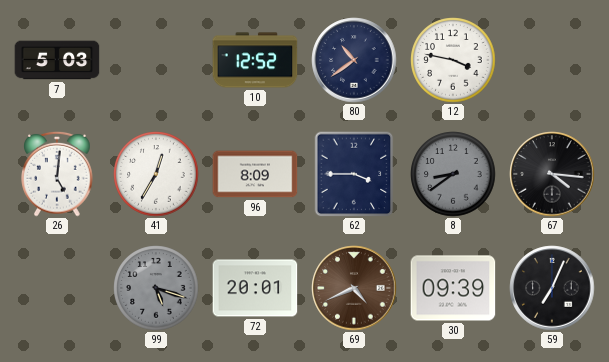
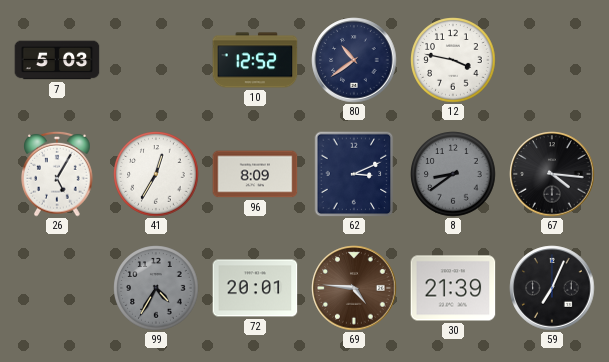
26: 5:01 -> 5:05
62: 3:45 -> 3:11
99: 5:18 -> 4:35
69: 4:41 -> 4:46
30: 09:39 -> 21:39
